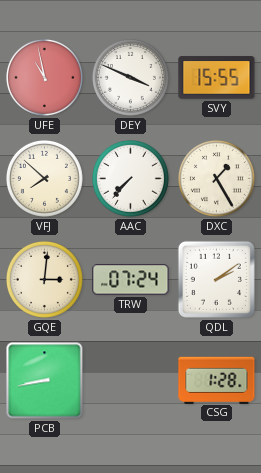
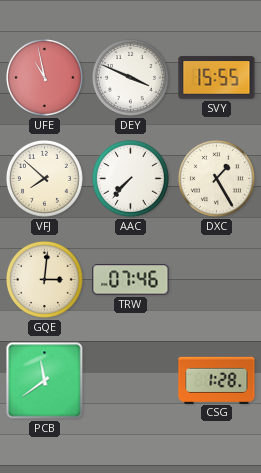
TRW: 07:24 -> 07:46
QDL: 2:09 -> none
PCB: 8:43 -> 11:39
